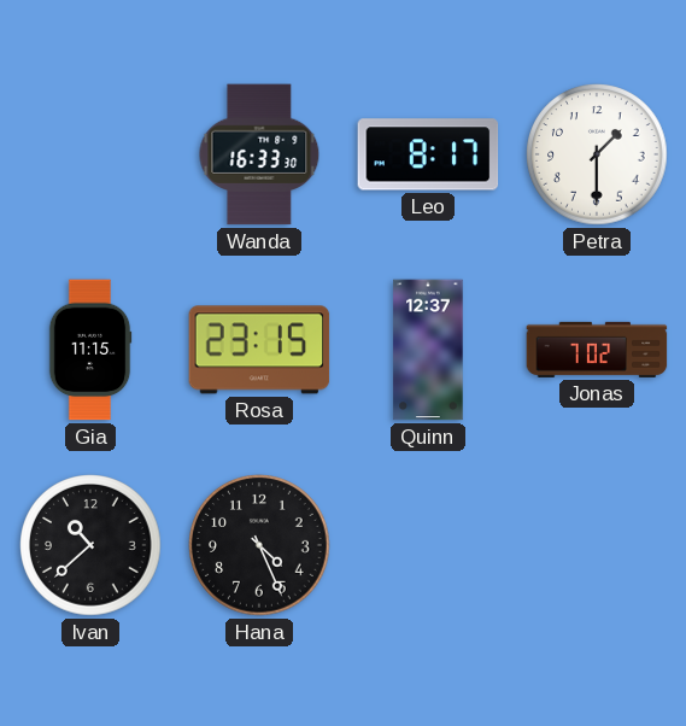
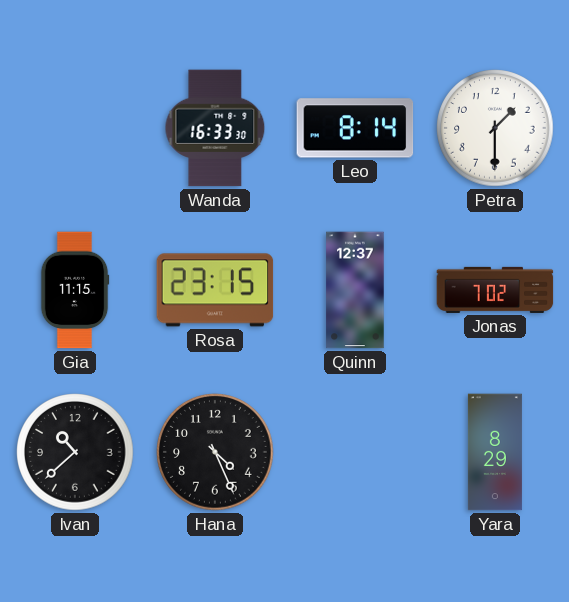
Leo: 8:17 -> 8:14
Yara: none -> 8:29
